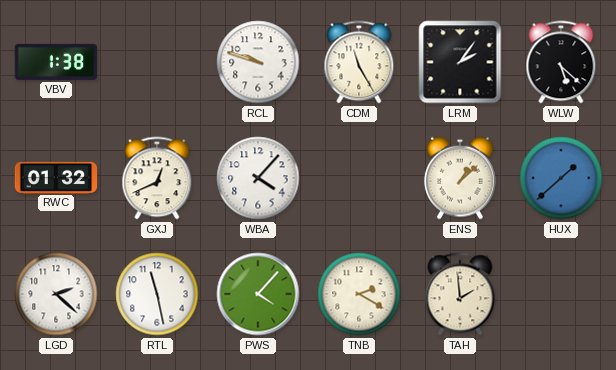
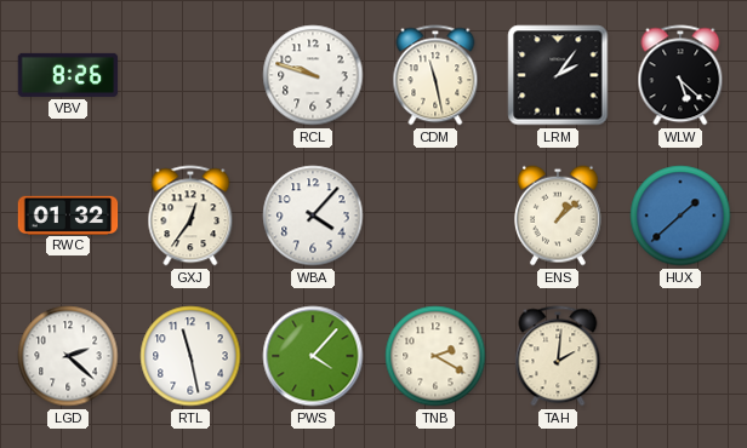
VBV: 1:38 -> 8:26
CDM: 11:25 -> 11:28
GXJ: 12:41 -> 12:36
TAH: 1:59 -> 2:01
